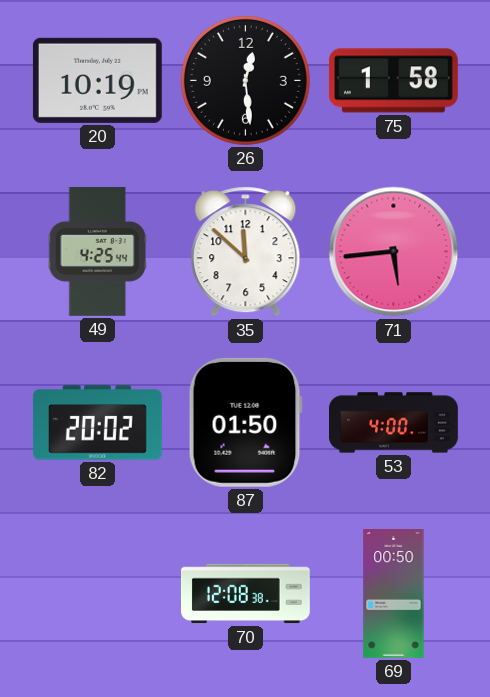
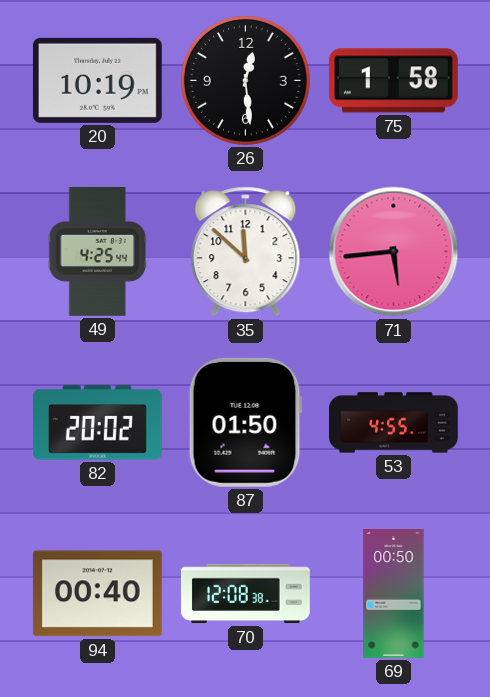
53: 4:00 -> 4:55
94: none -> 00:40
